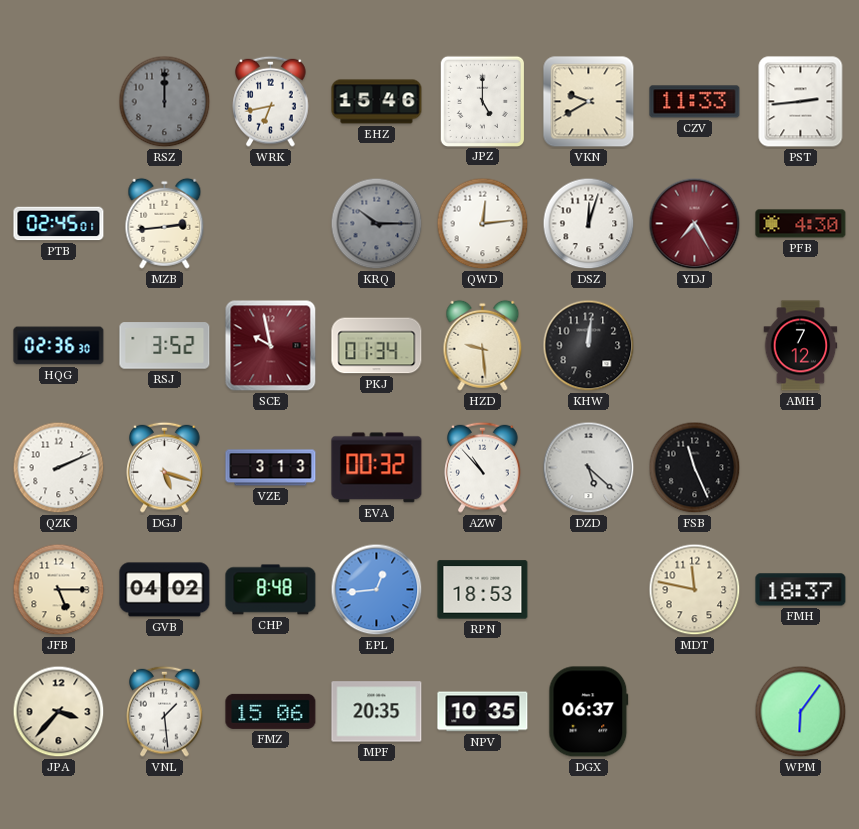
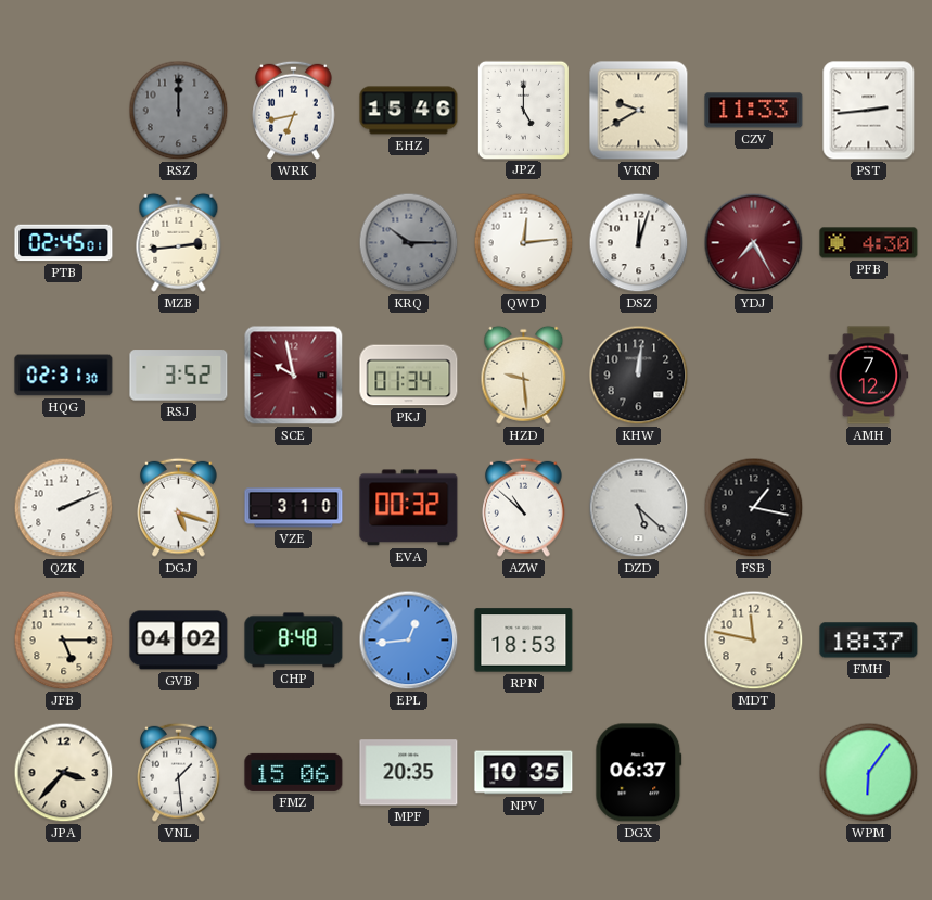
HQG: 02:36 -> 02:31
VZE: 3:13 -> 3:10
AZW: 10:53 -> 10:52
FSB: 11:26 -> 1:17
